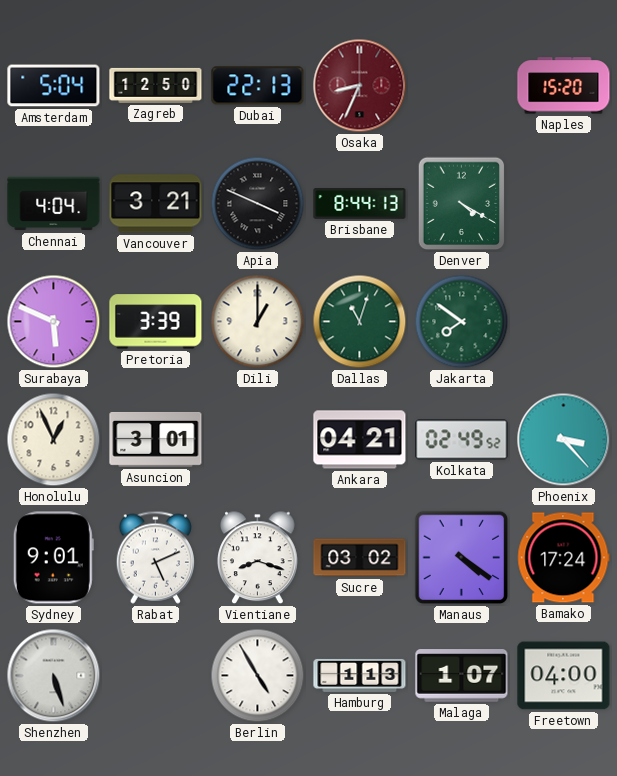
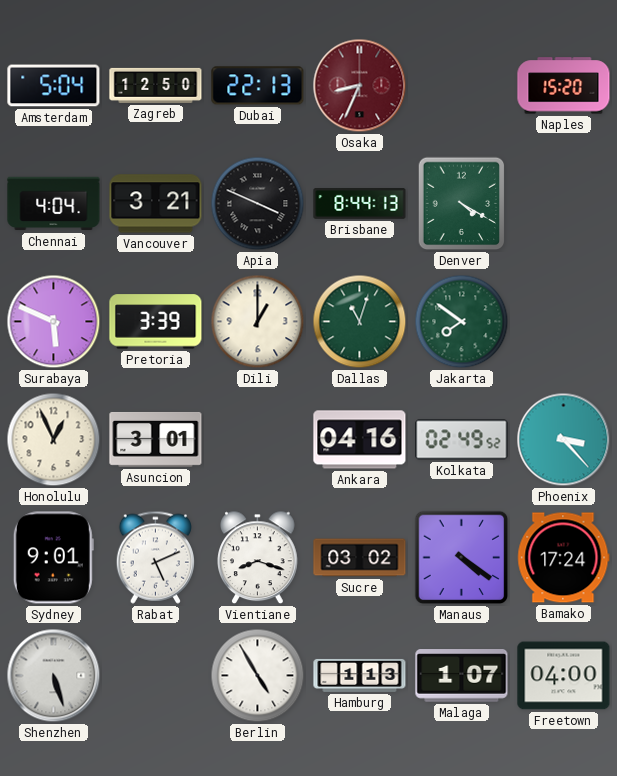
Ankara: 04:21 -> 04:16
